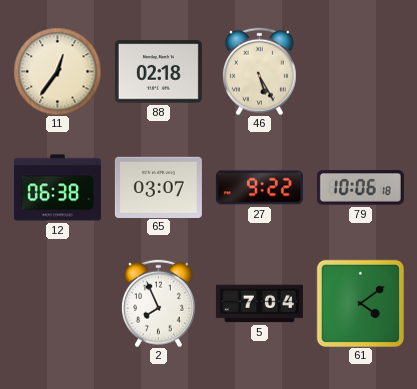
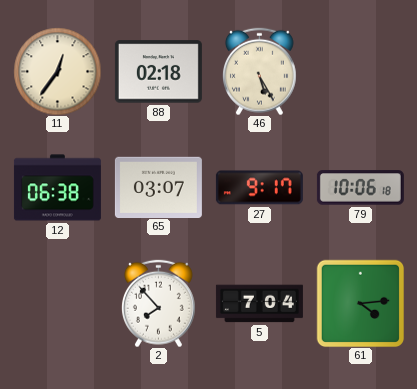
27: 9:22 -> 9:17
2: 7:56 -> 7:53
61: 4:09 -> 4:14
